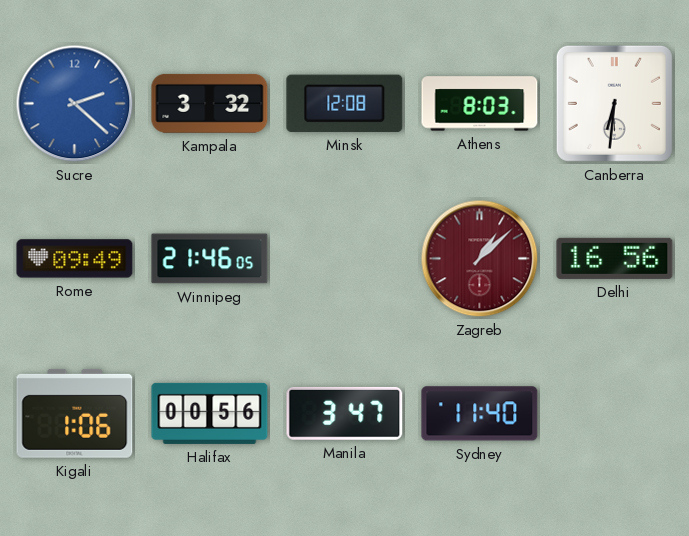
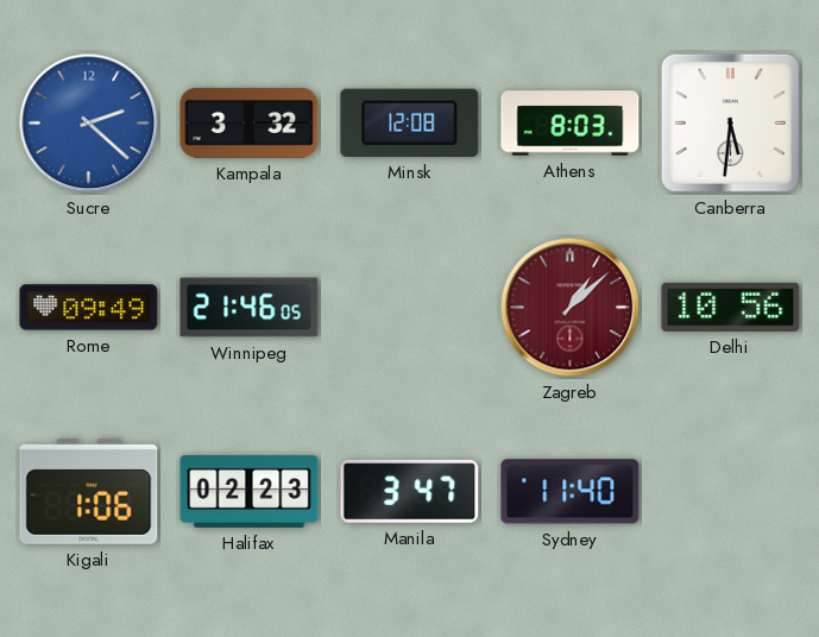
Canberra: 6:31 -> 5:31
Delhi: 16:56 -> 10:56
Halifax: 00:56 -> 02:23
